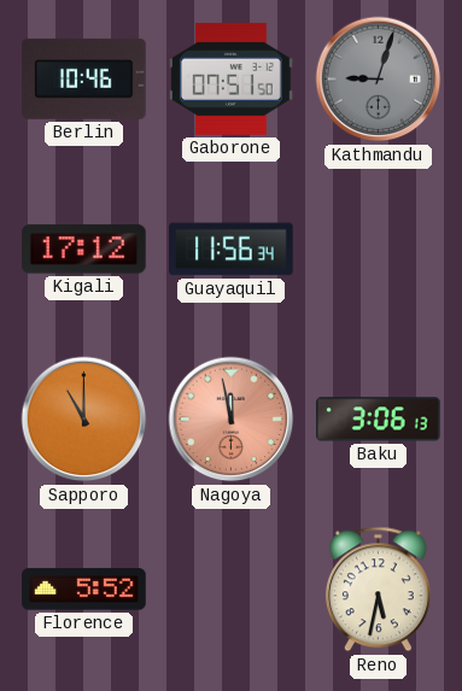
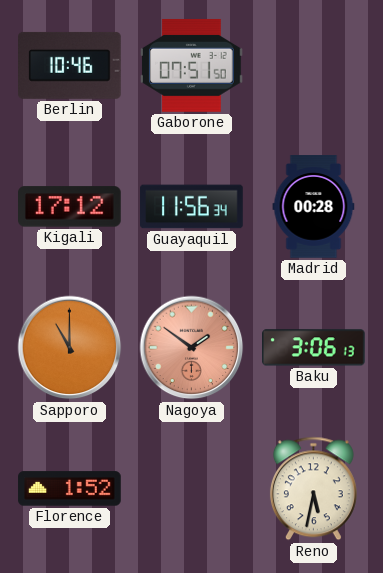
Kathmandu: 9:03 -> none
Madrid: none -> 00:28
Nagoya: 11:58 -> 1:51
Florence: 5:52 -> 1:52
